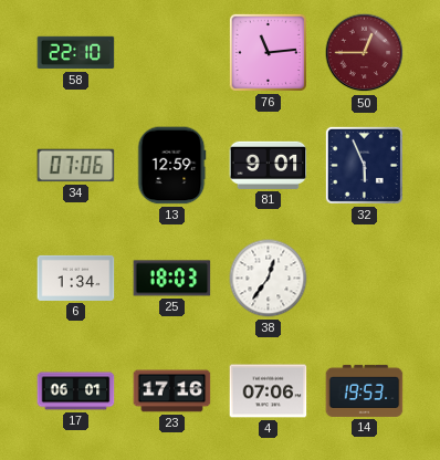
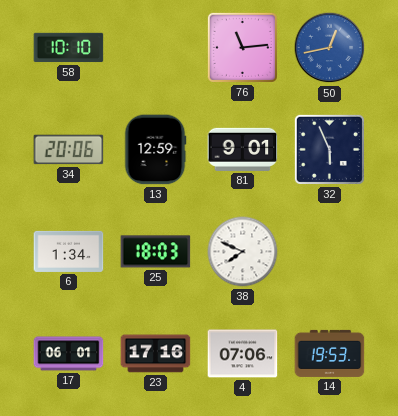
58: 22:10 -> 10:10
50: 12:45 -> 12:43
50 dial: burgundy -> blue
34: 07:06 -> 20:06
38: 12:36 -> 7:49
